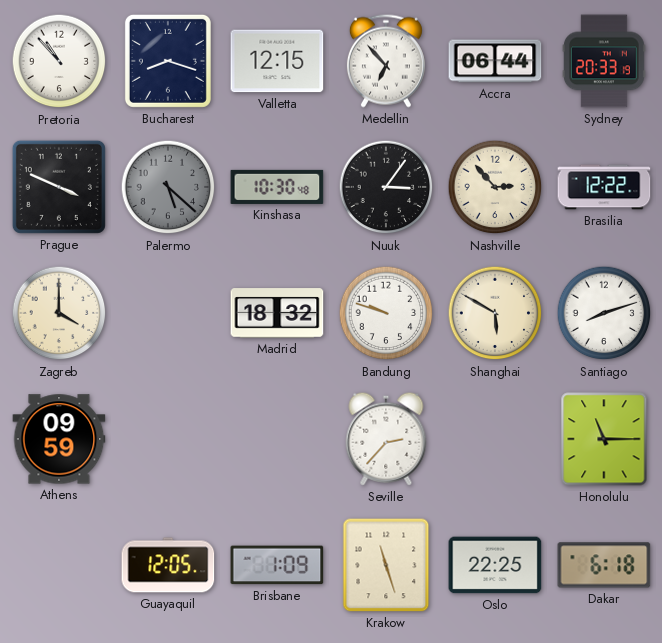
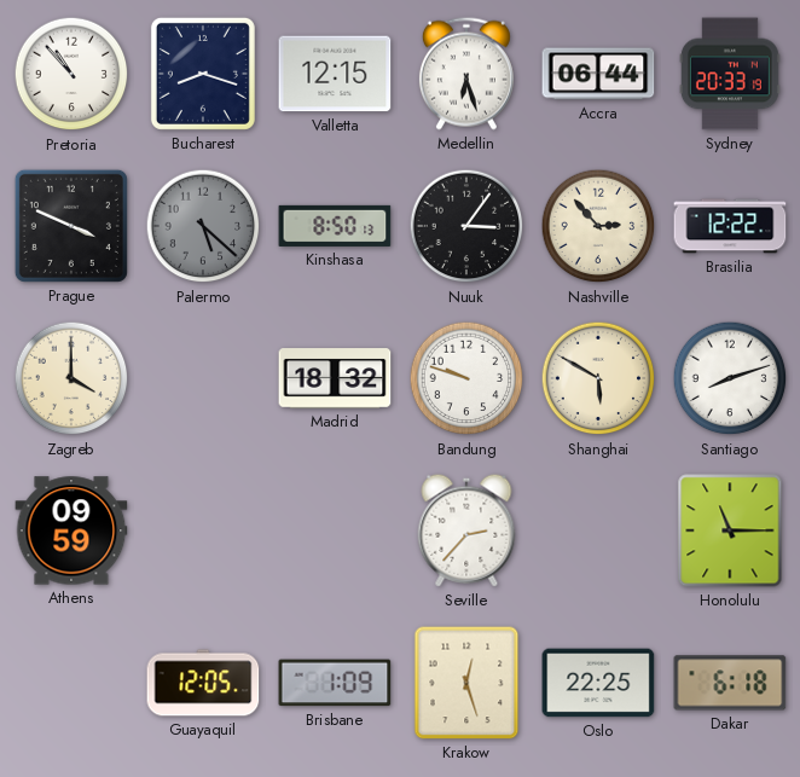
Medellin: 6:53 -> 6:27
Kinshasa: 10:30 -> 8:50
Krakow: 11:27 -> 12:27
